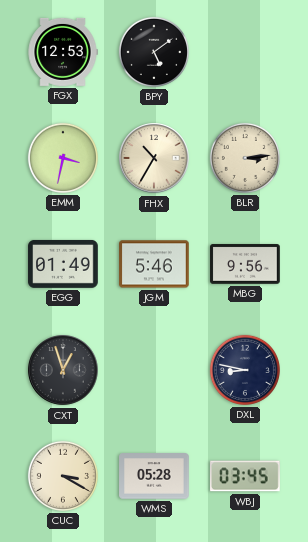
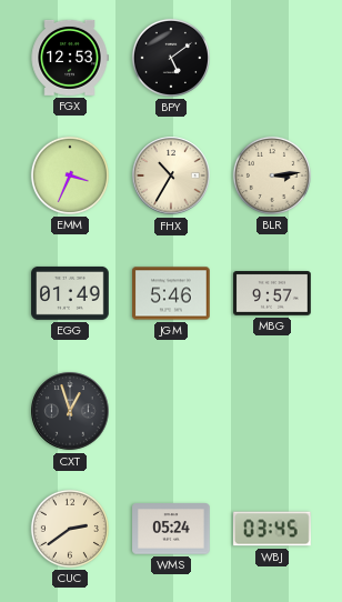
EMM: 3:32 -> 3:34
MBG: 9:56 -> 9:57
DXL: 8:47 -> none
CUC: 3:20 -> 2:39
WMS: 05:28 -> 05:24
